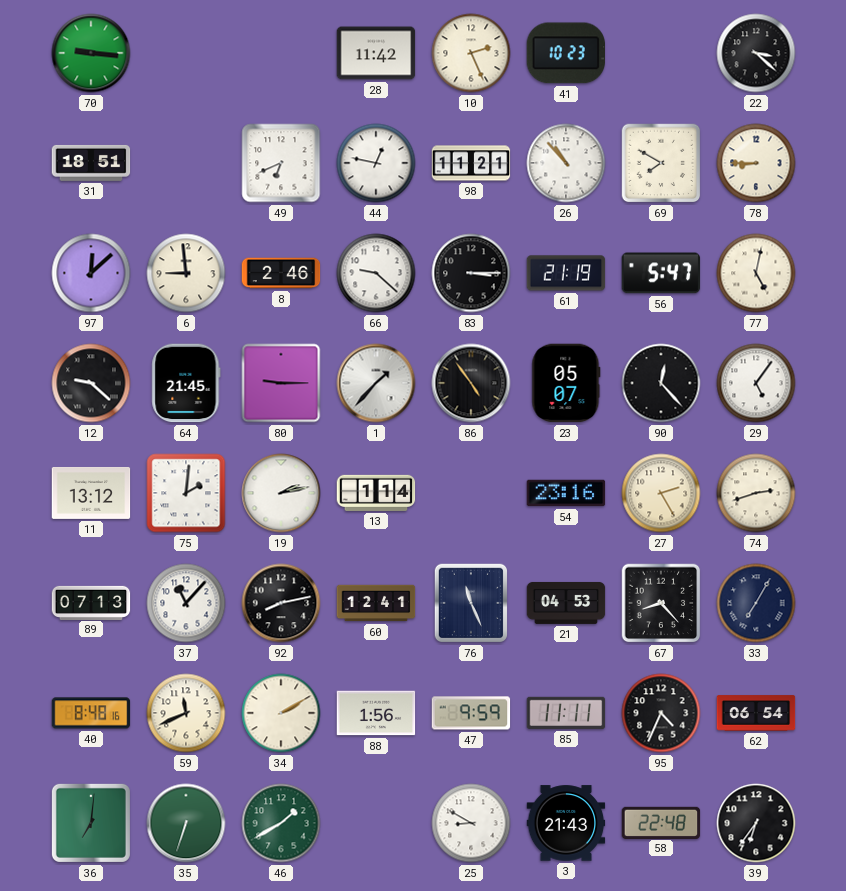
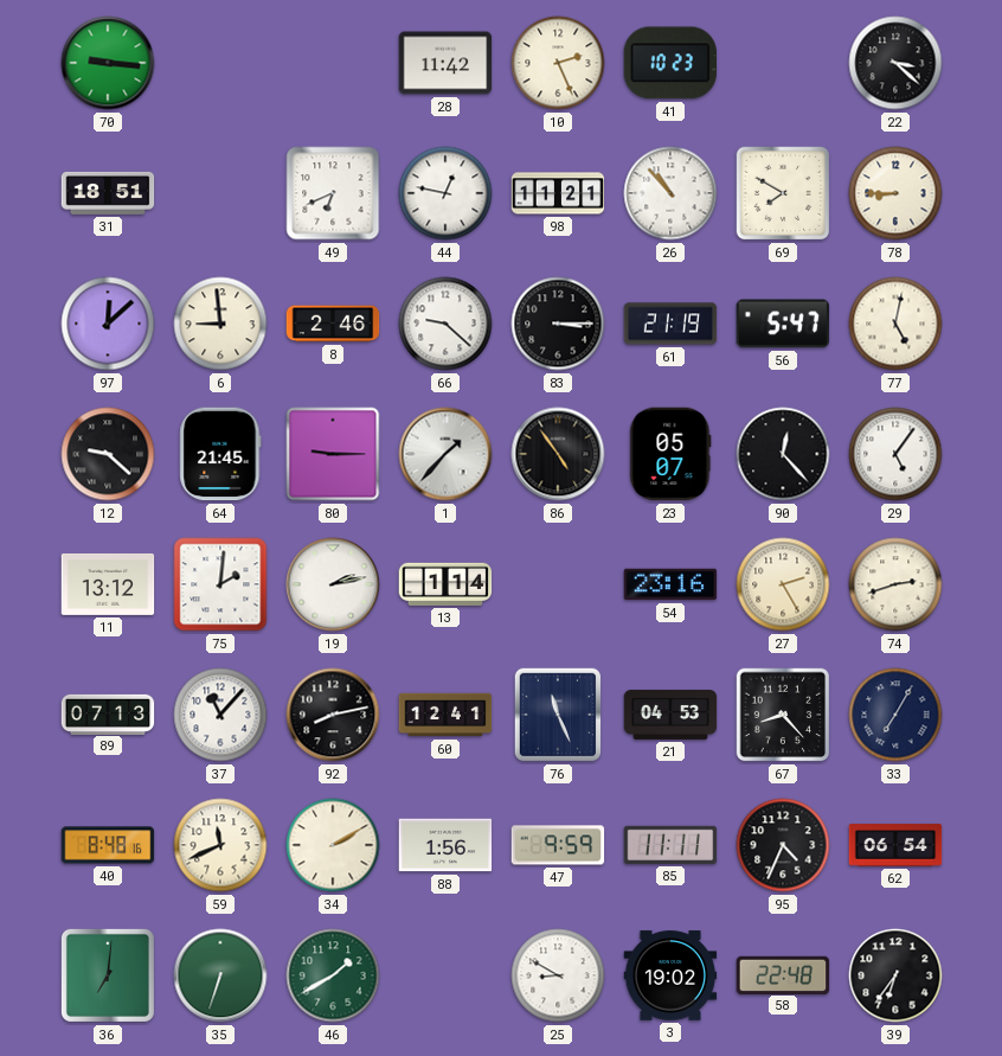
3: 21:43 -> 19:02
